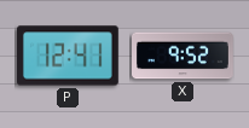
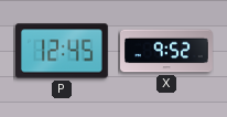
P: 12:41 -> 12:45
